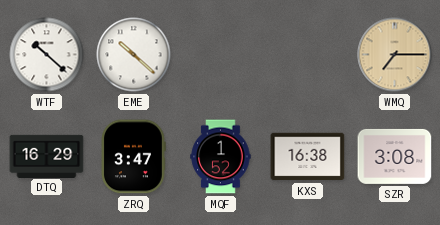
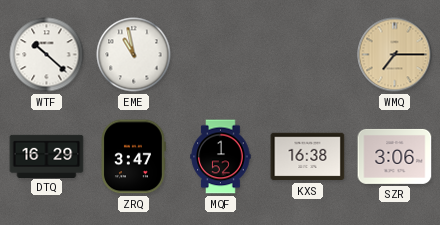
EME: 10:22 -> 10:58
SZR: 3:08 -> 3:06
